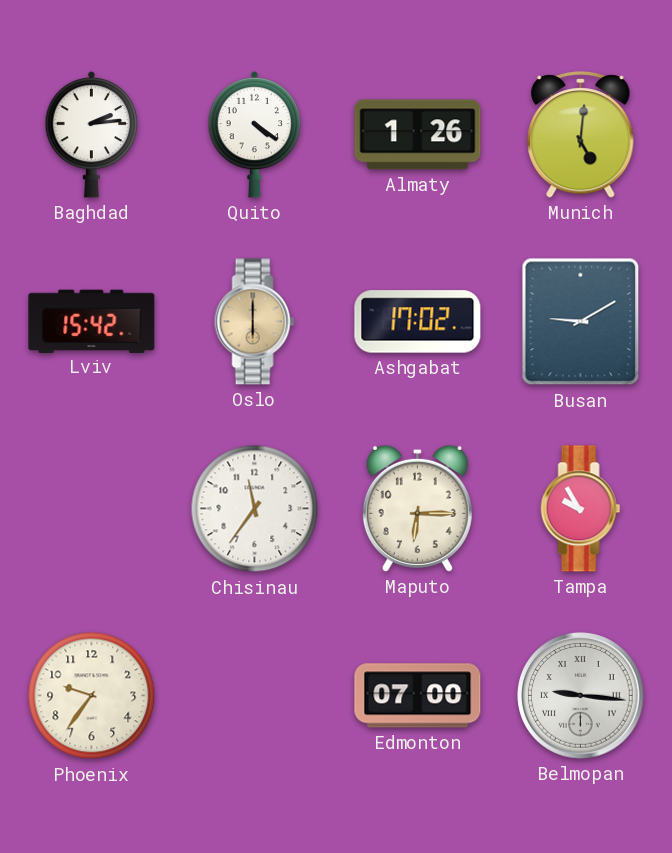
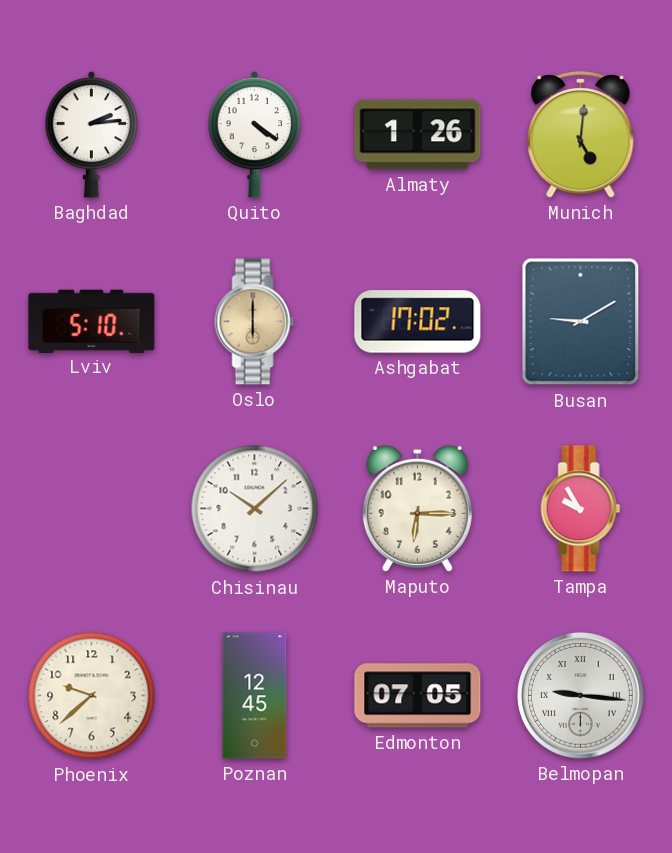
Lviv: 15:42 -> 5:10
Chisinau: 11:36 -> 10:08
Phoenix: 9:36 -> 9:38
Poznan: none -> 12:45
Edmonton: 07:00 -> 07:05
